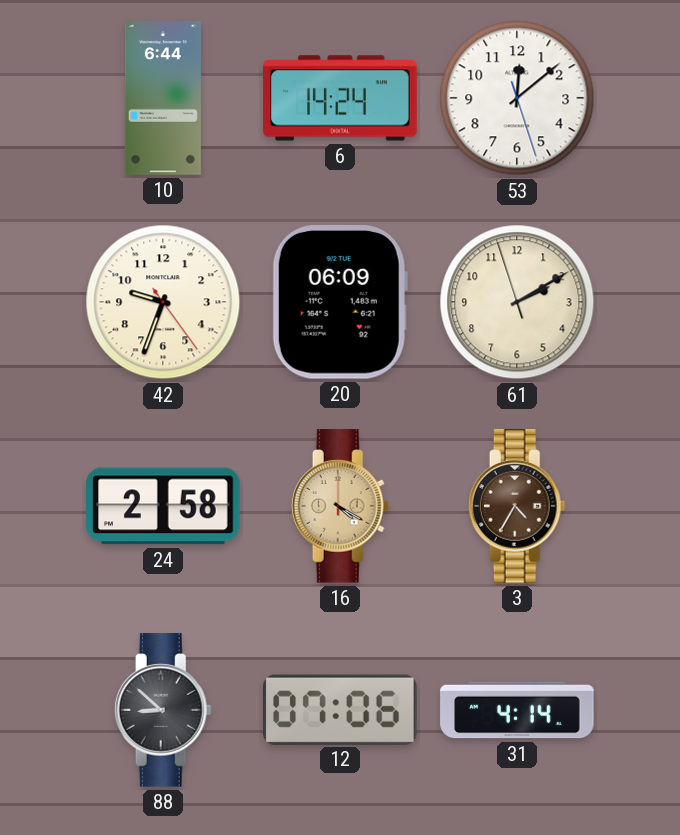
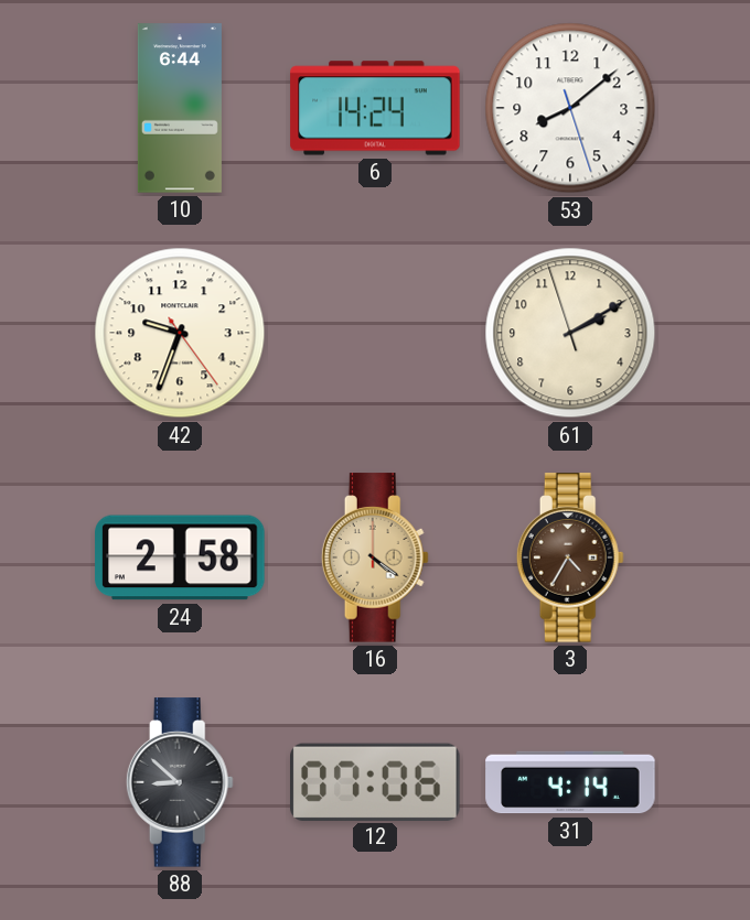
53: 12:08 -> 8:08
20: 06:09 -> none
16: 4:20 -> 4:21
